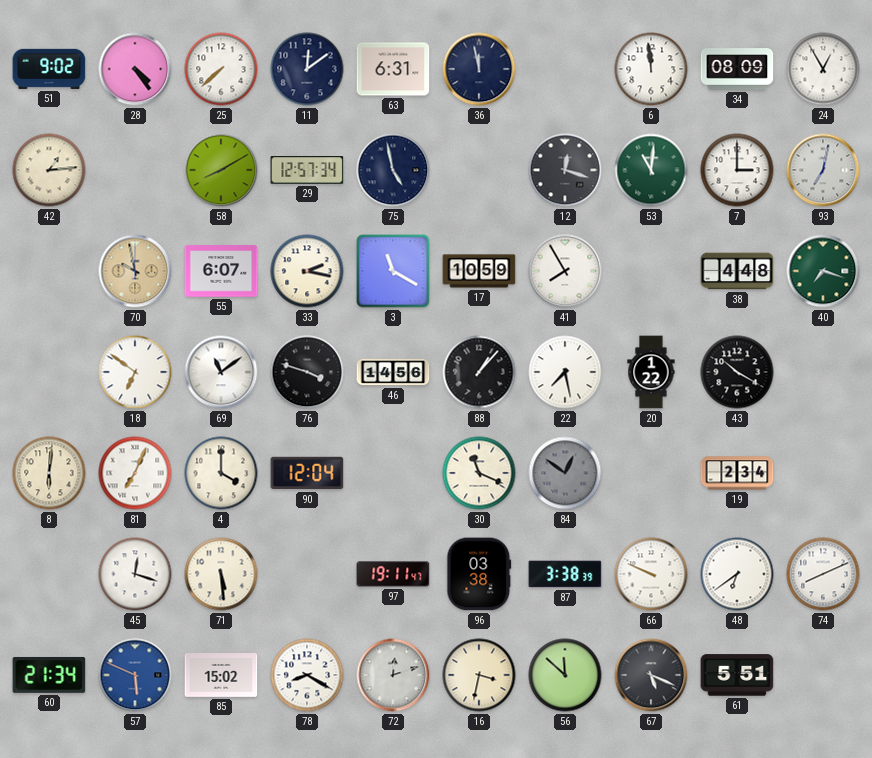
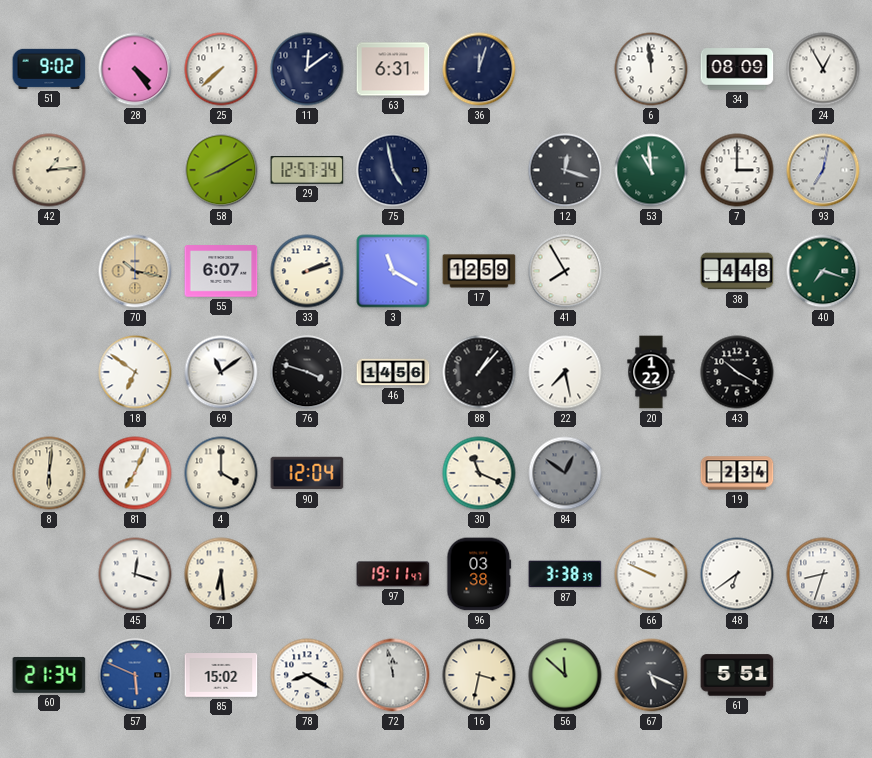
36: 11:58 -> 12:03
53: 11:01 -> 10:59
70: 9:58 -> 10:17
33: 2:17 -> 2:12
17: 10:59 -> 12:59
71: 5:29 -> 6:29
74: 8:11 -> 8:33
72: 12:12 -> 11:58
